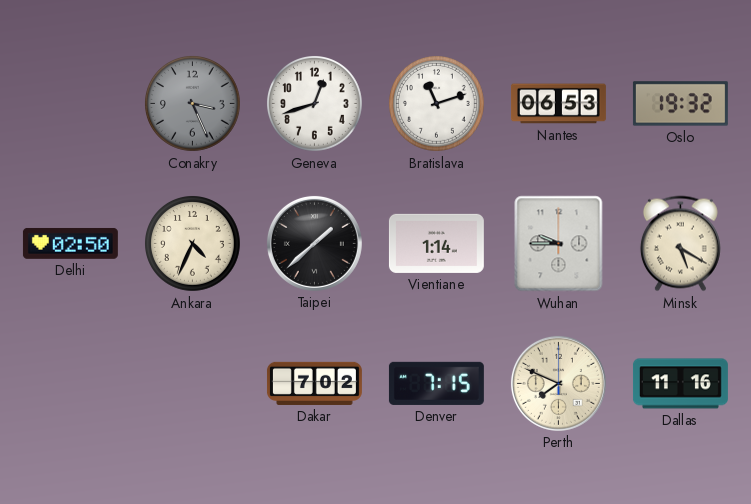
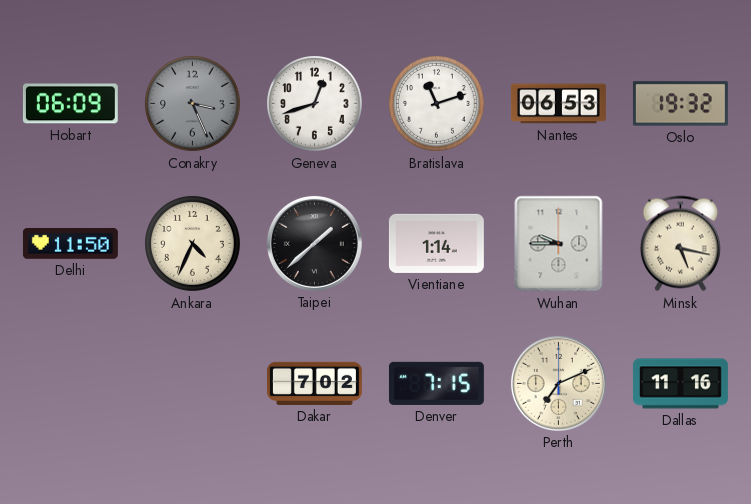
Hobart: none -> 06:09
Delhi: 02:50 -> 11:50
Minsk: 5:20 -> 5:17
Perth: 7:49 -> 7:11
